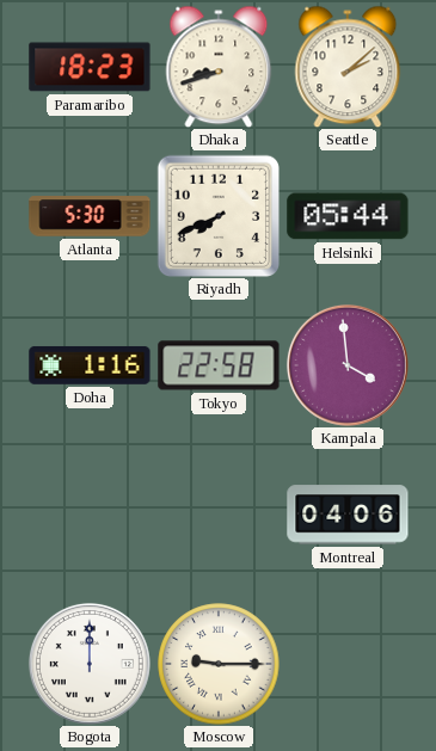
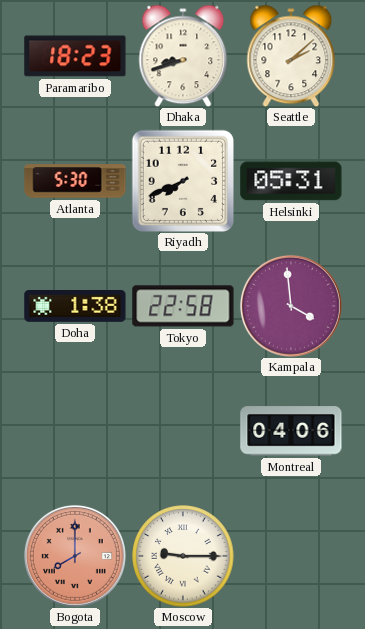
Helsinki: 05:44 -> 05:31
Doha: 1:16 -> 1:38
Bogota: 12:00 -> 8:00
Bogota dial: white -> salmon
